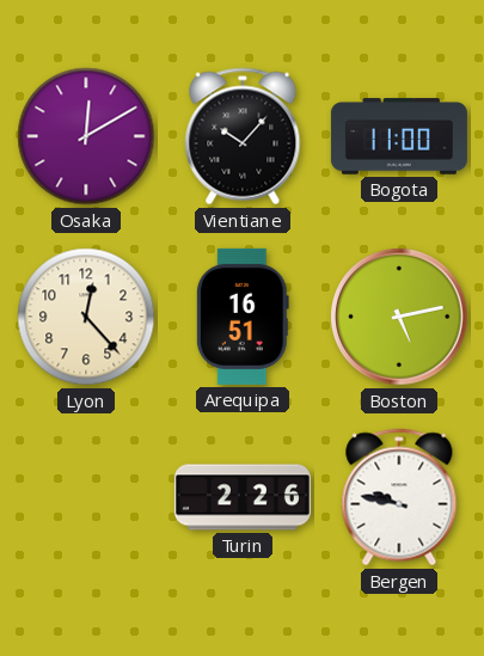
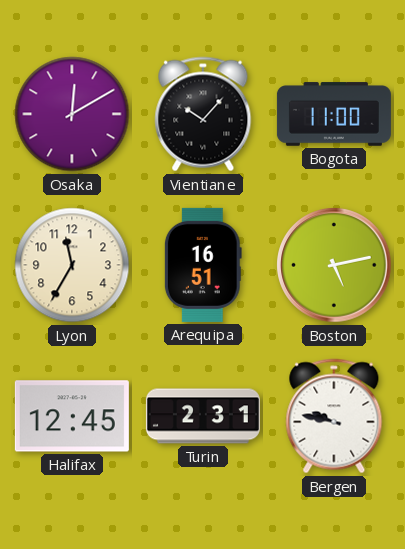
Lyon: 12:23 -> 11:35
Halifax: none -> 12:45
Turin: 2:26 -> 2:31
